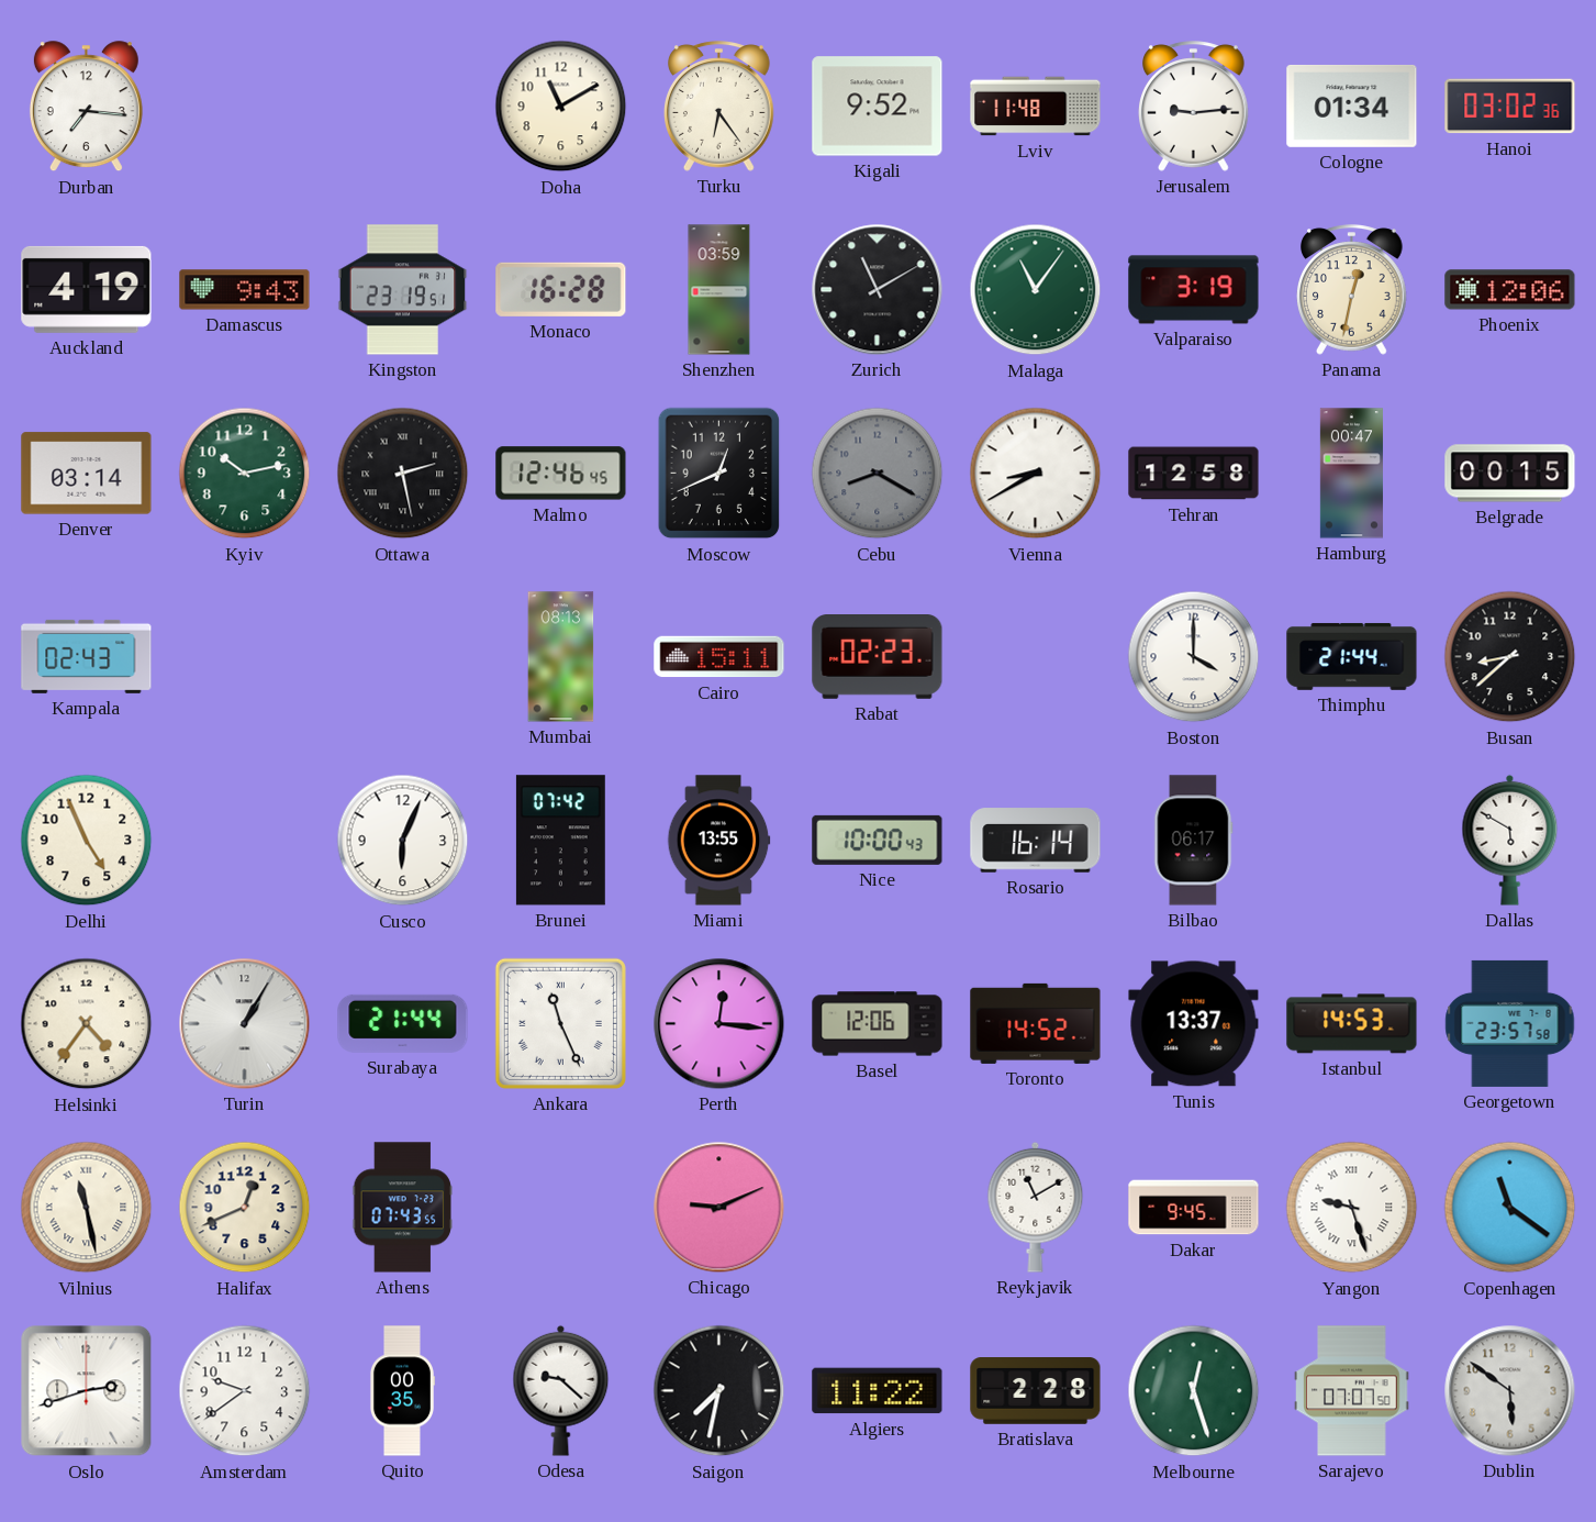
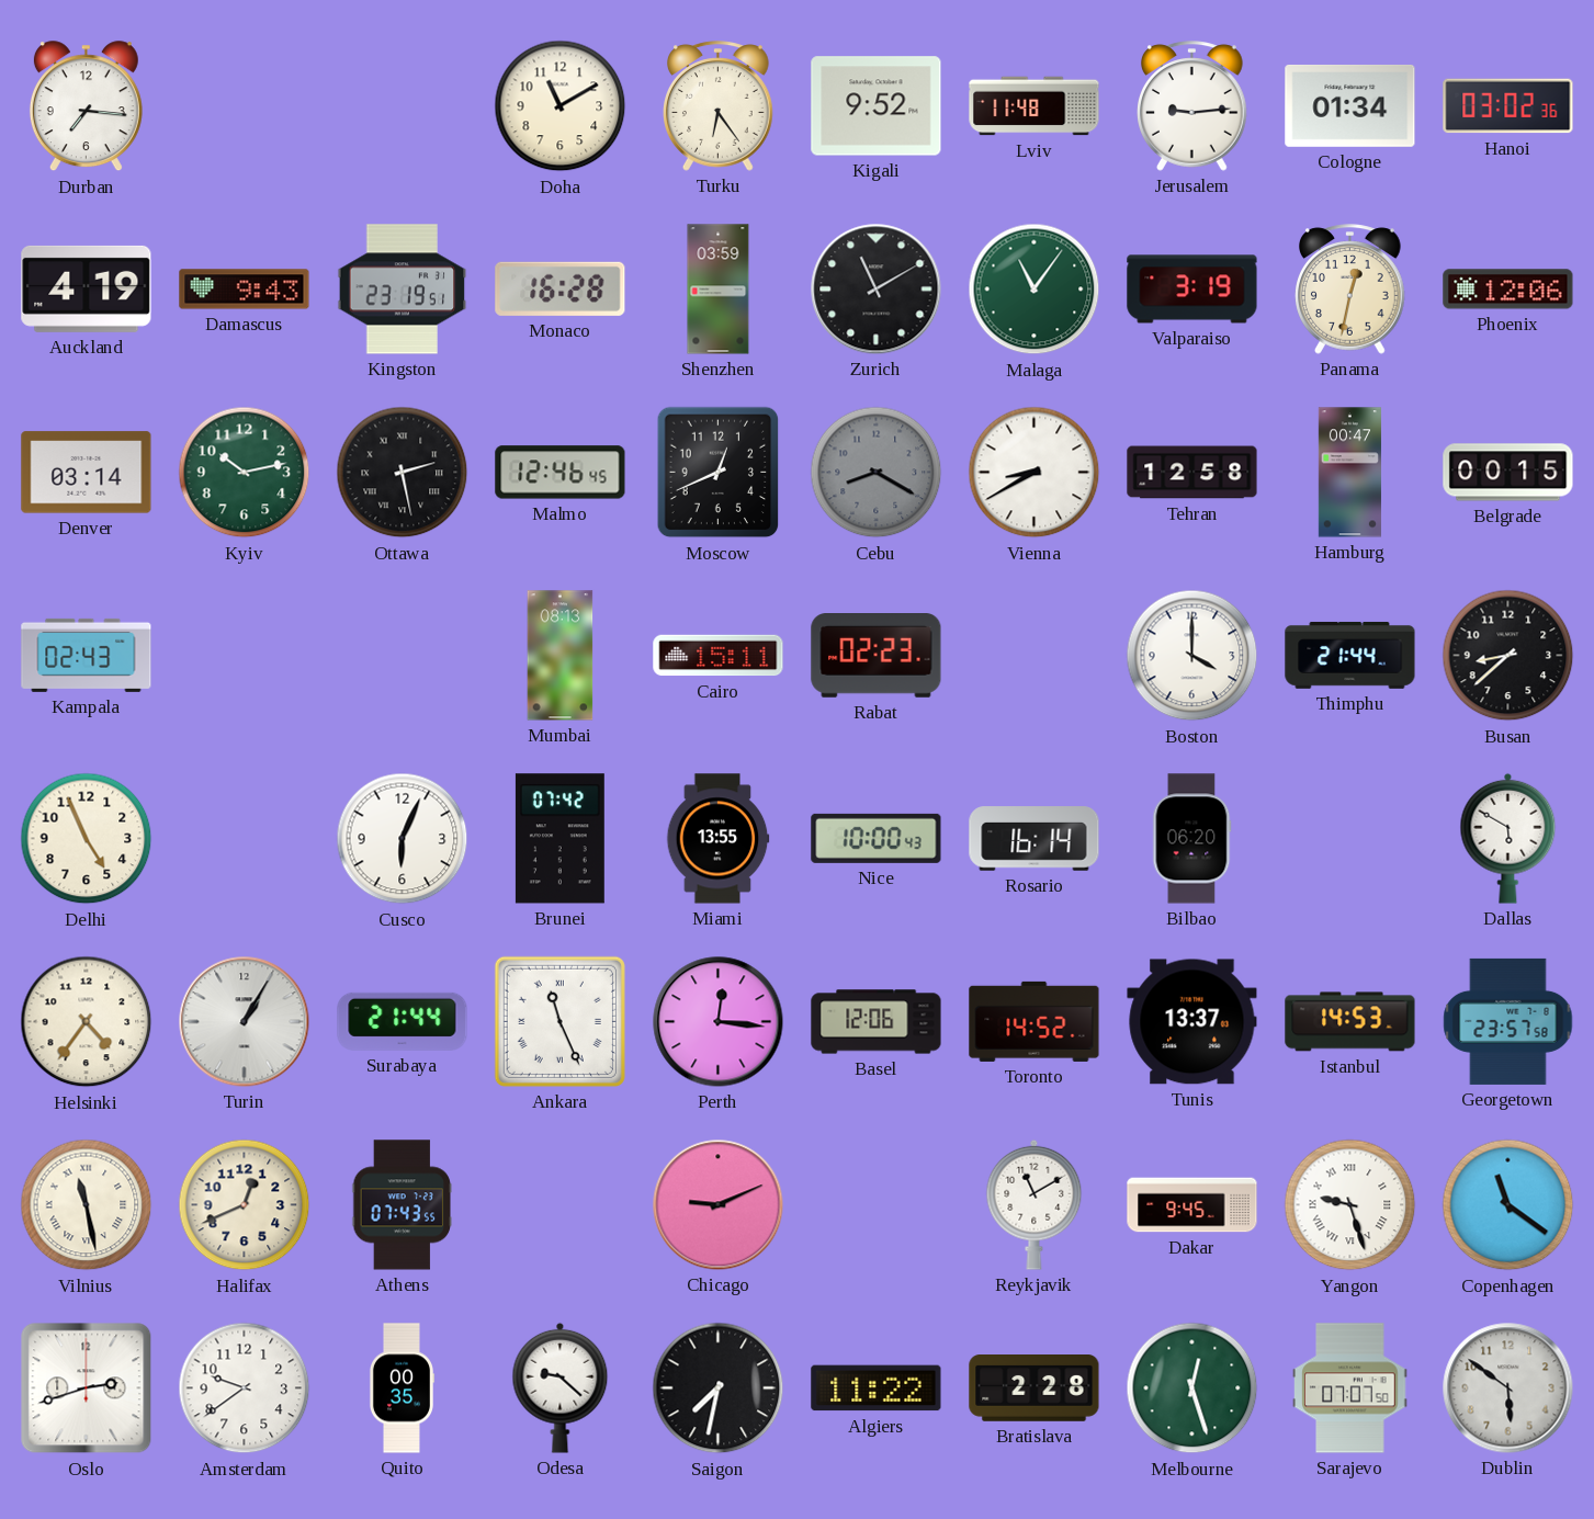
Bilbao: 06:17 -> 06:20
